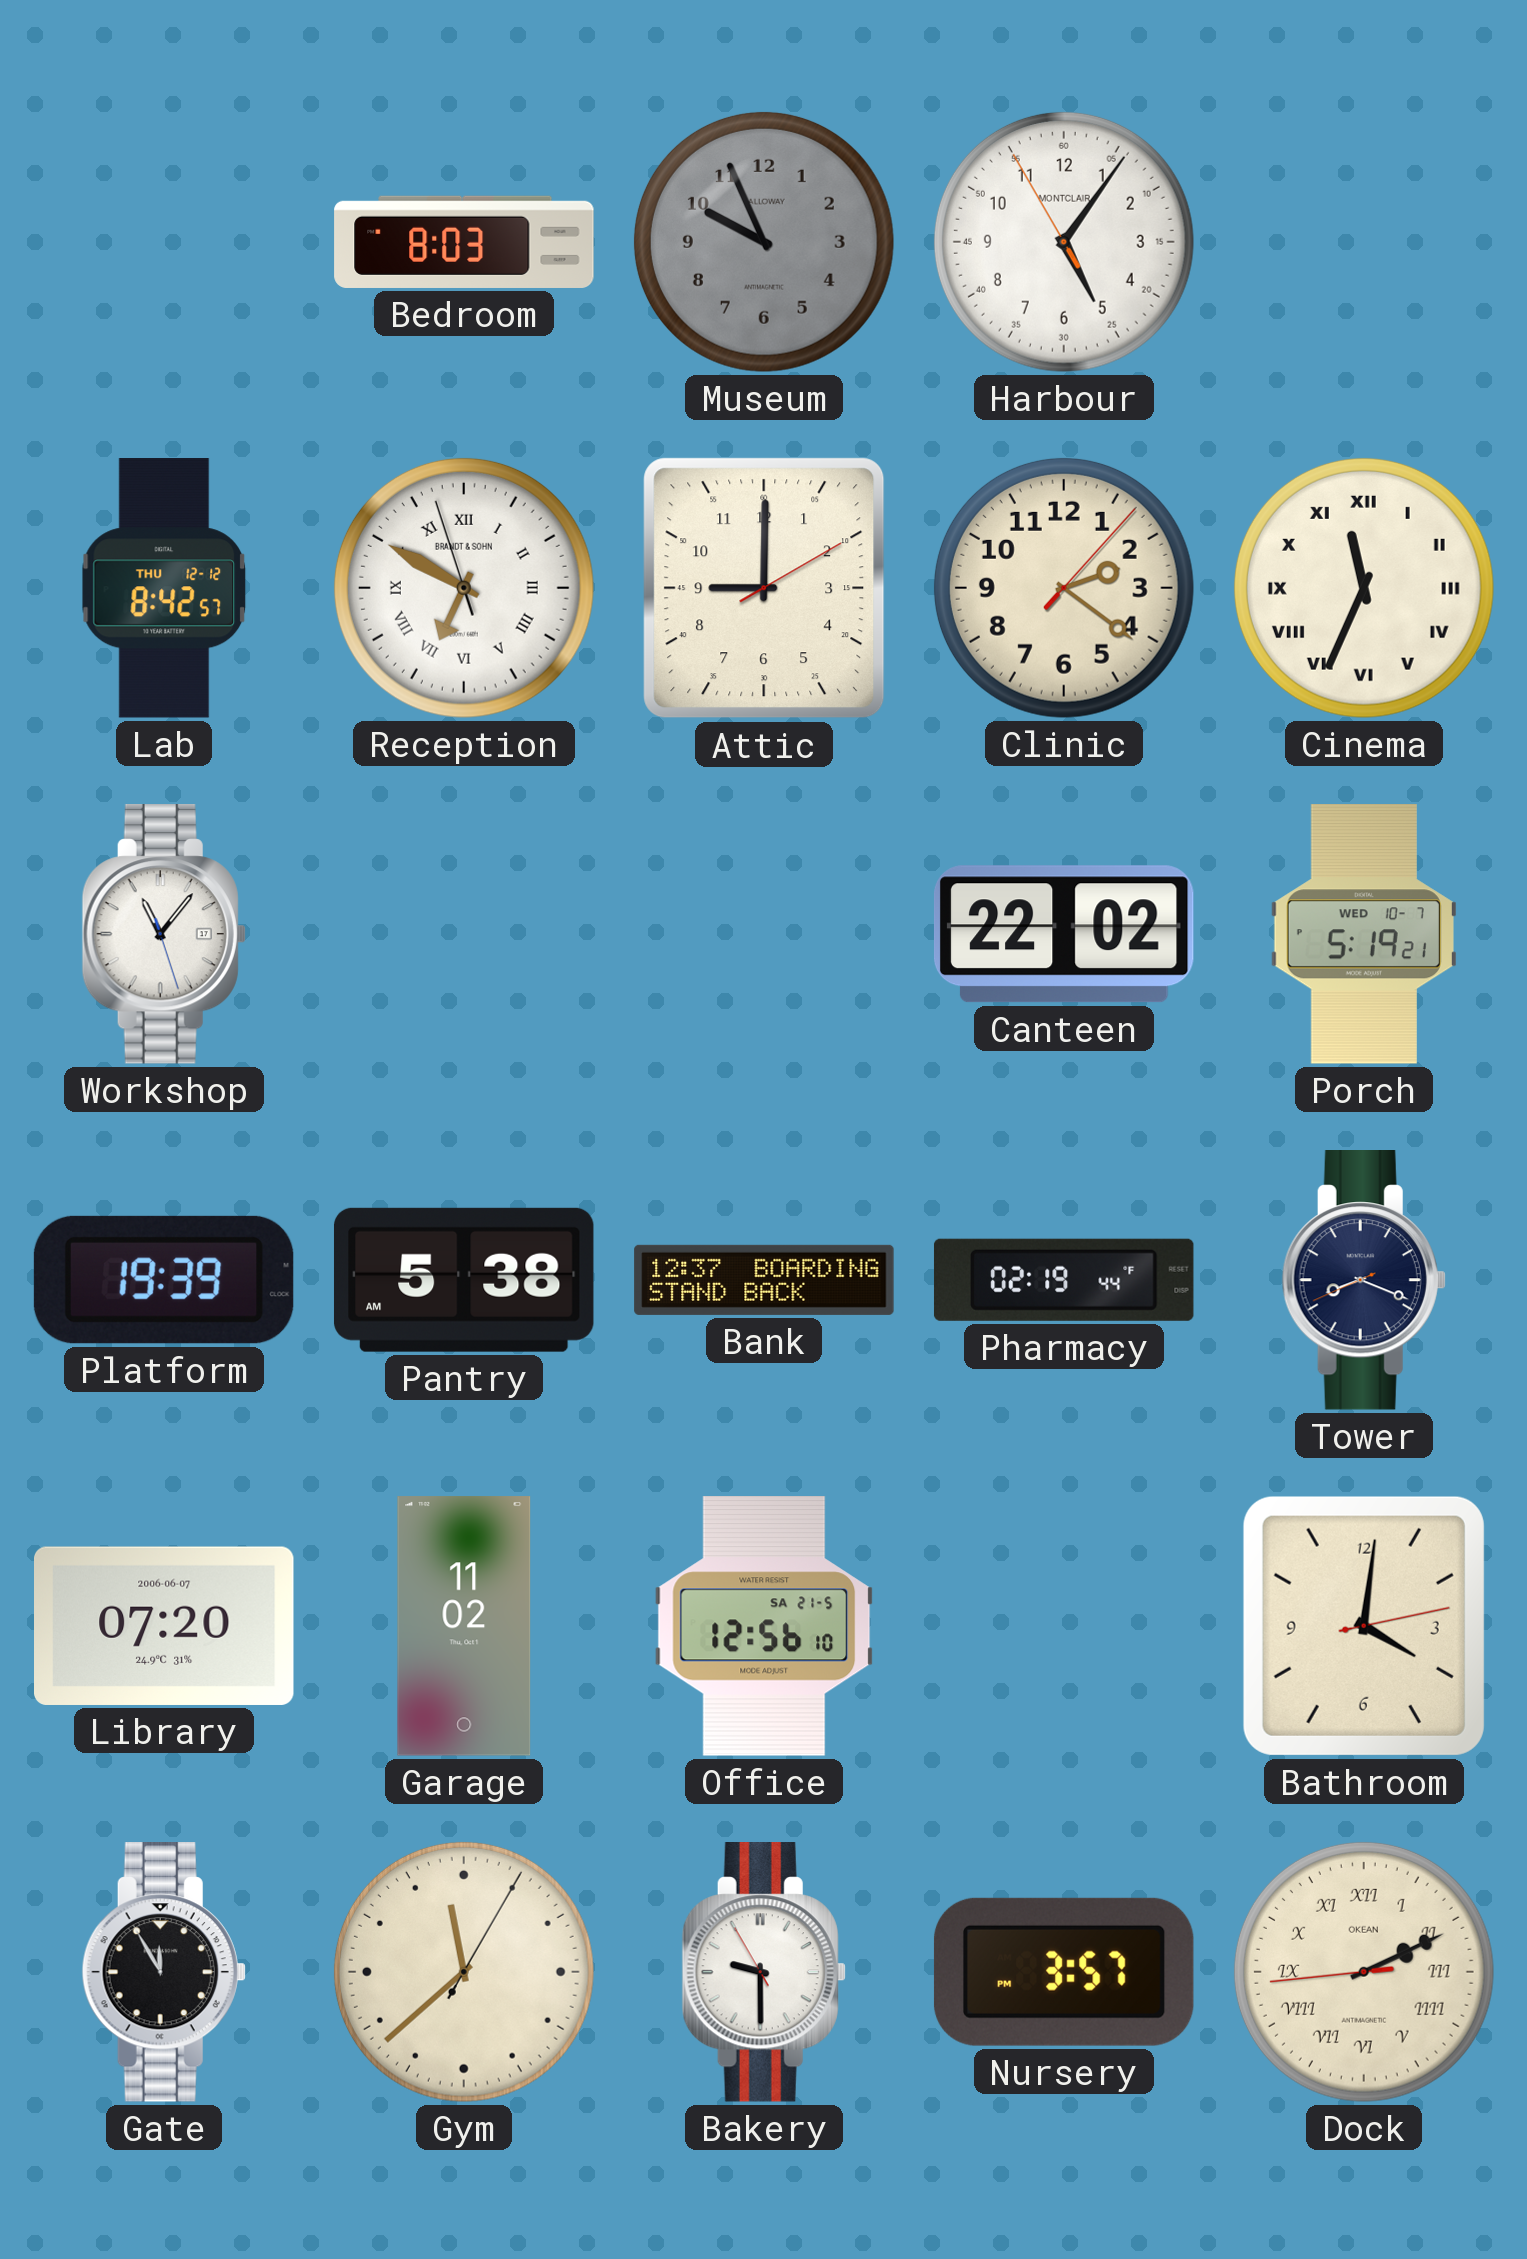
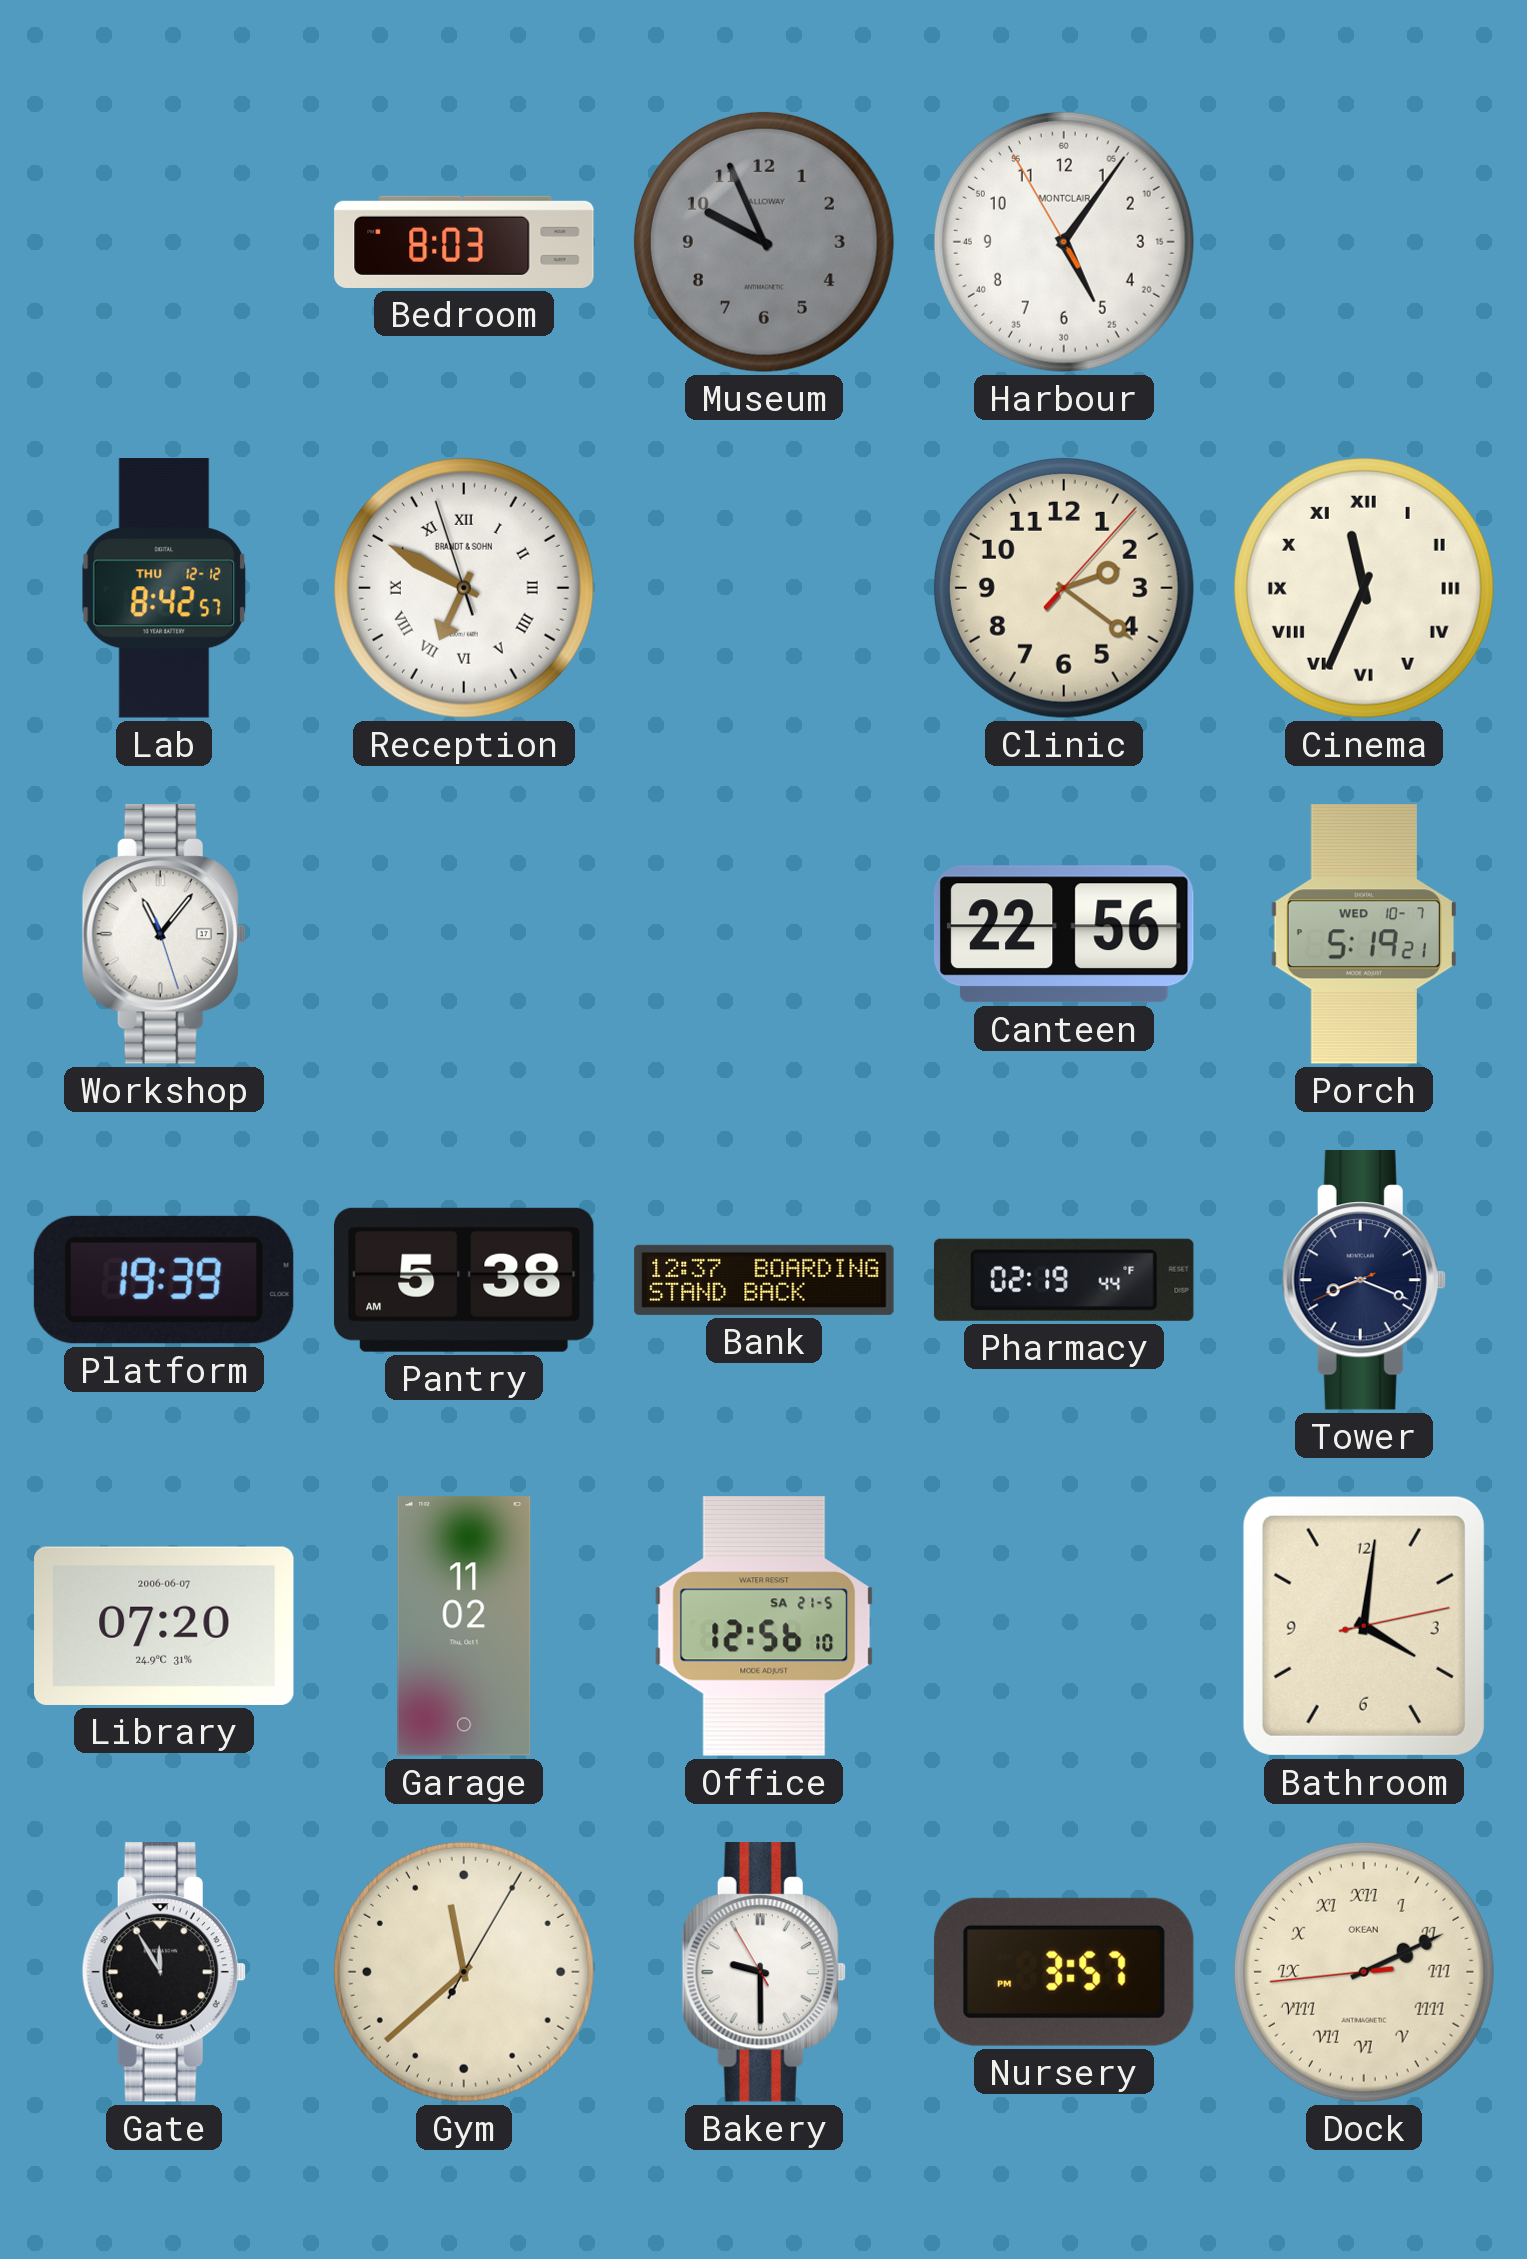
Attic: 9:00 -> none
Canteen: 22:02 -> 22:56
